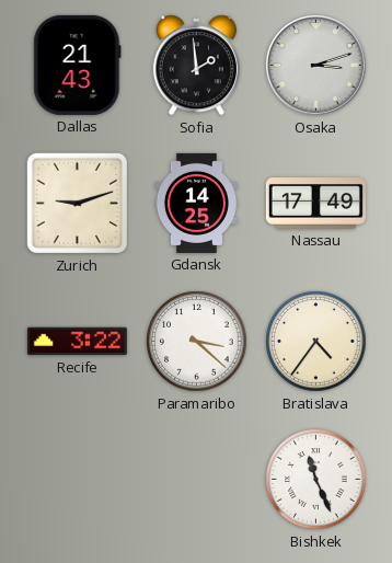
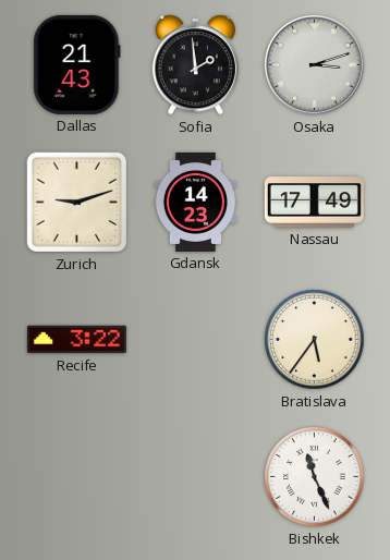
Gdansk: 14:25 -> 14:23
Paramaribo: 3:22 -> none
Bratislava: 4:36 -> 5:36
